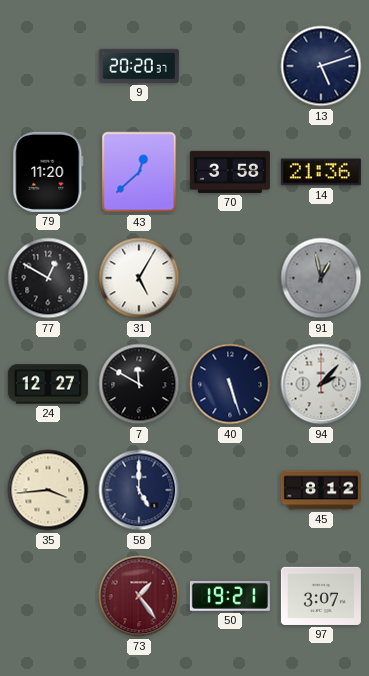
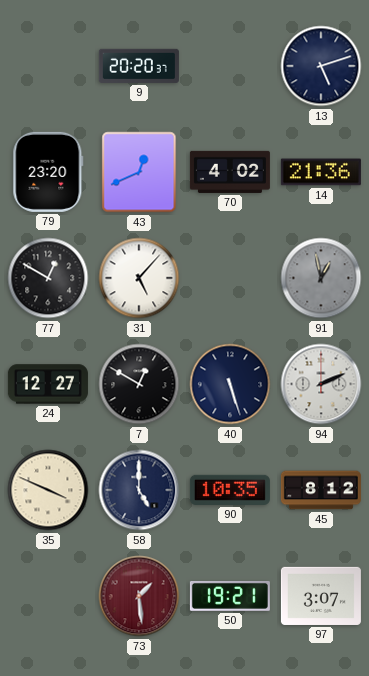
79: 11:20 -> 23:20
43: 12:38 -> 12:41
70: 3:58 -> 4:02
31: 5:05 -> 5:07
7: 11:50 -> 12:50
94: 2:07 -> 2:11
35: 3:44 -> 3:49
90: none -> 10:35
73: 1:24 -> 1:29
